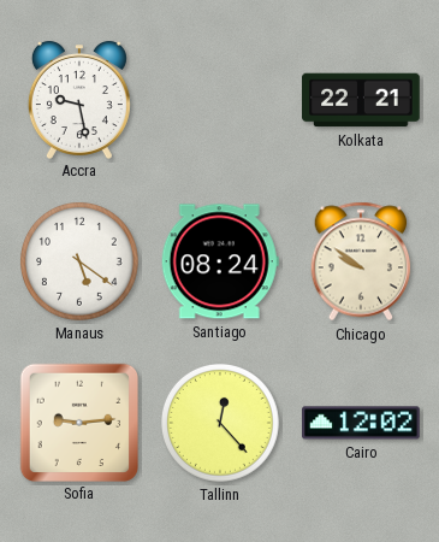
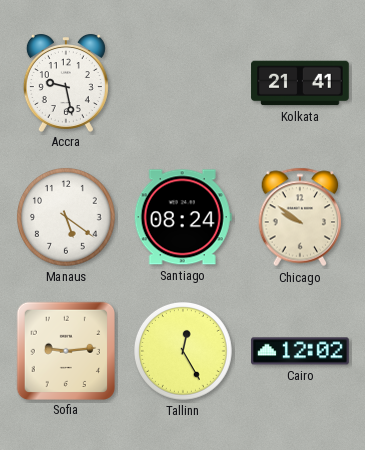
Kolkata: 22:21 -> 21:41
Tallinn: 12:23 -> 12:25
